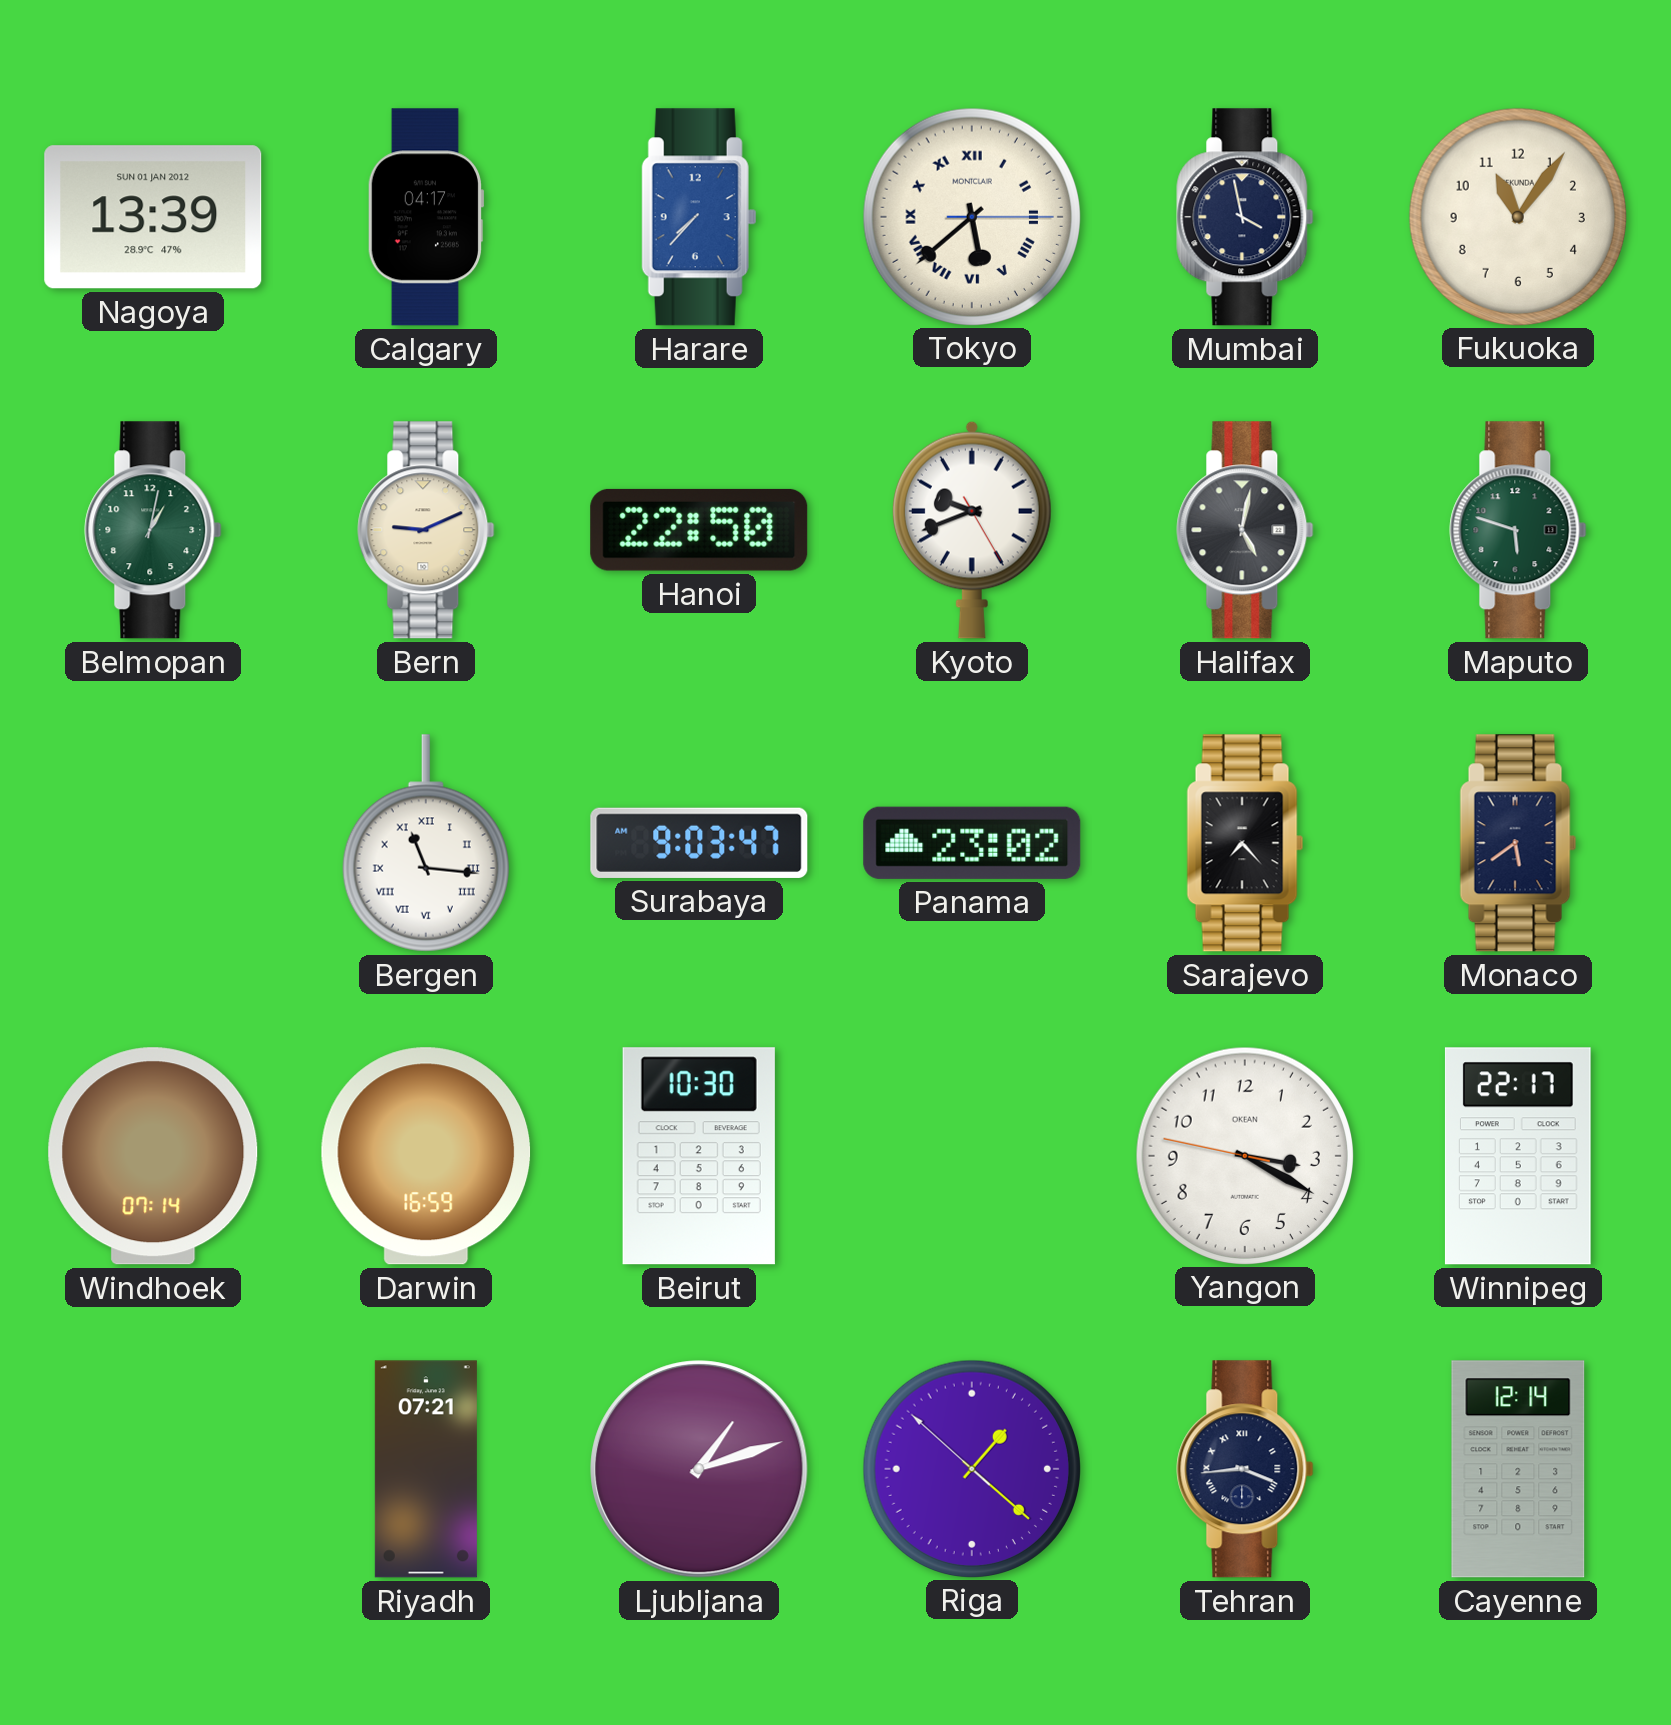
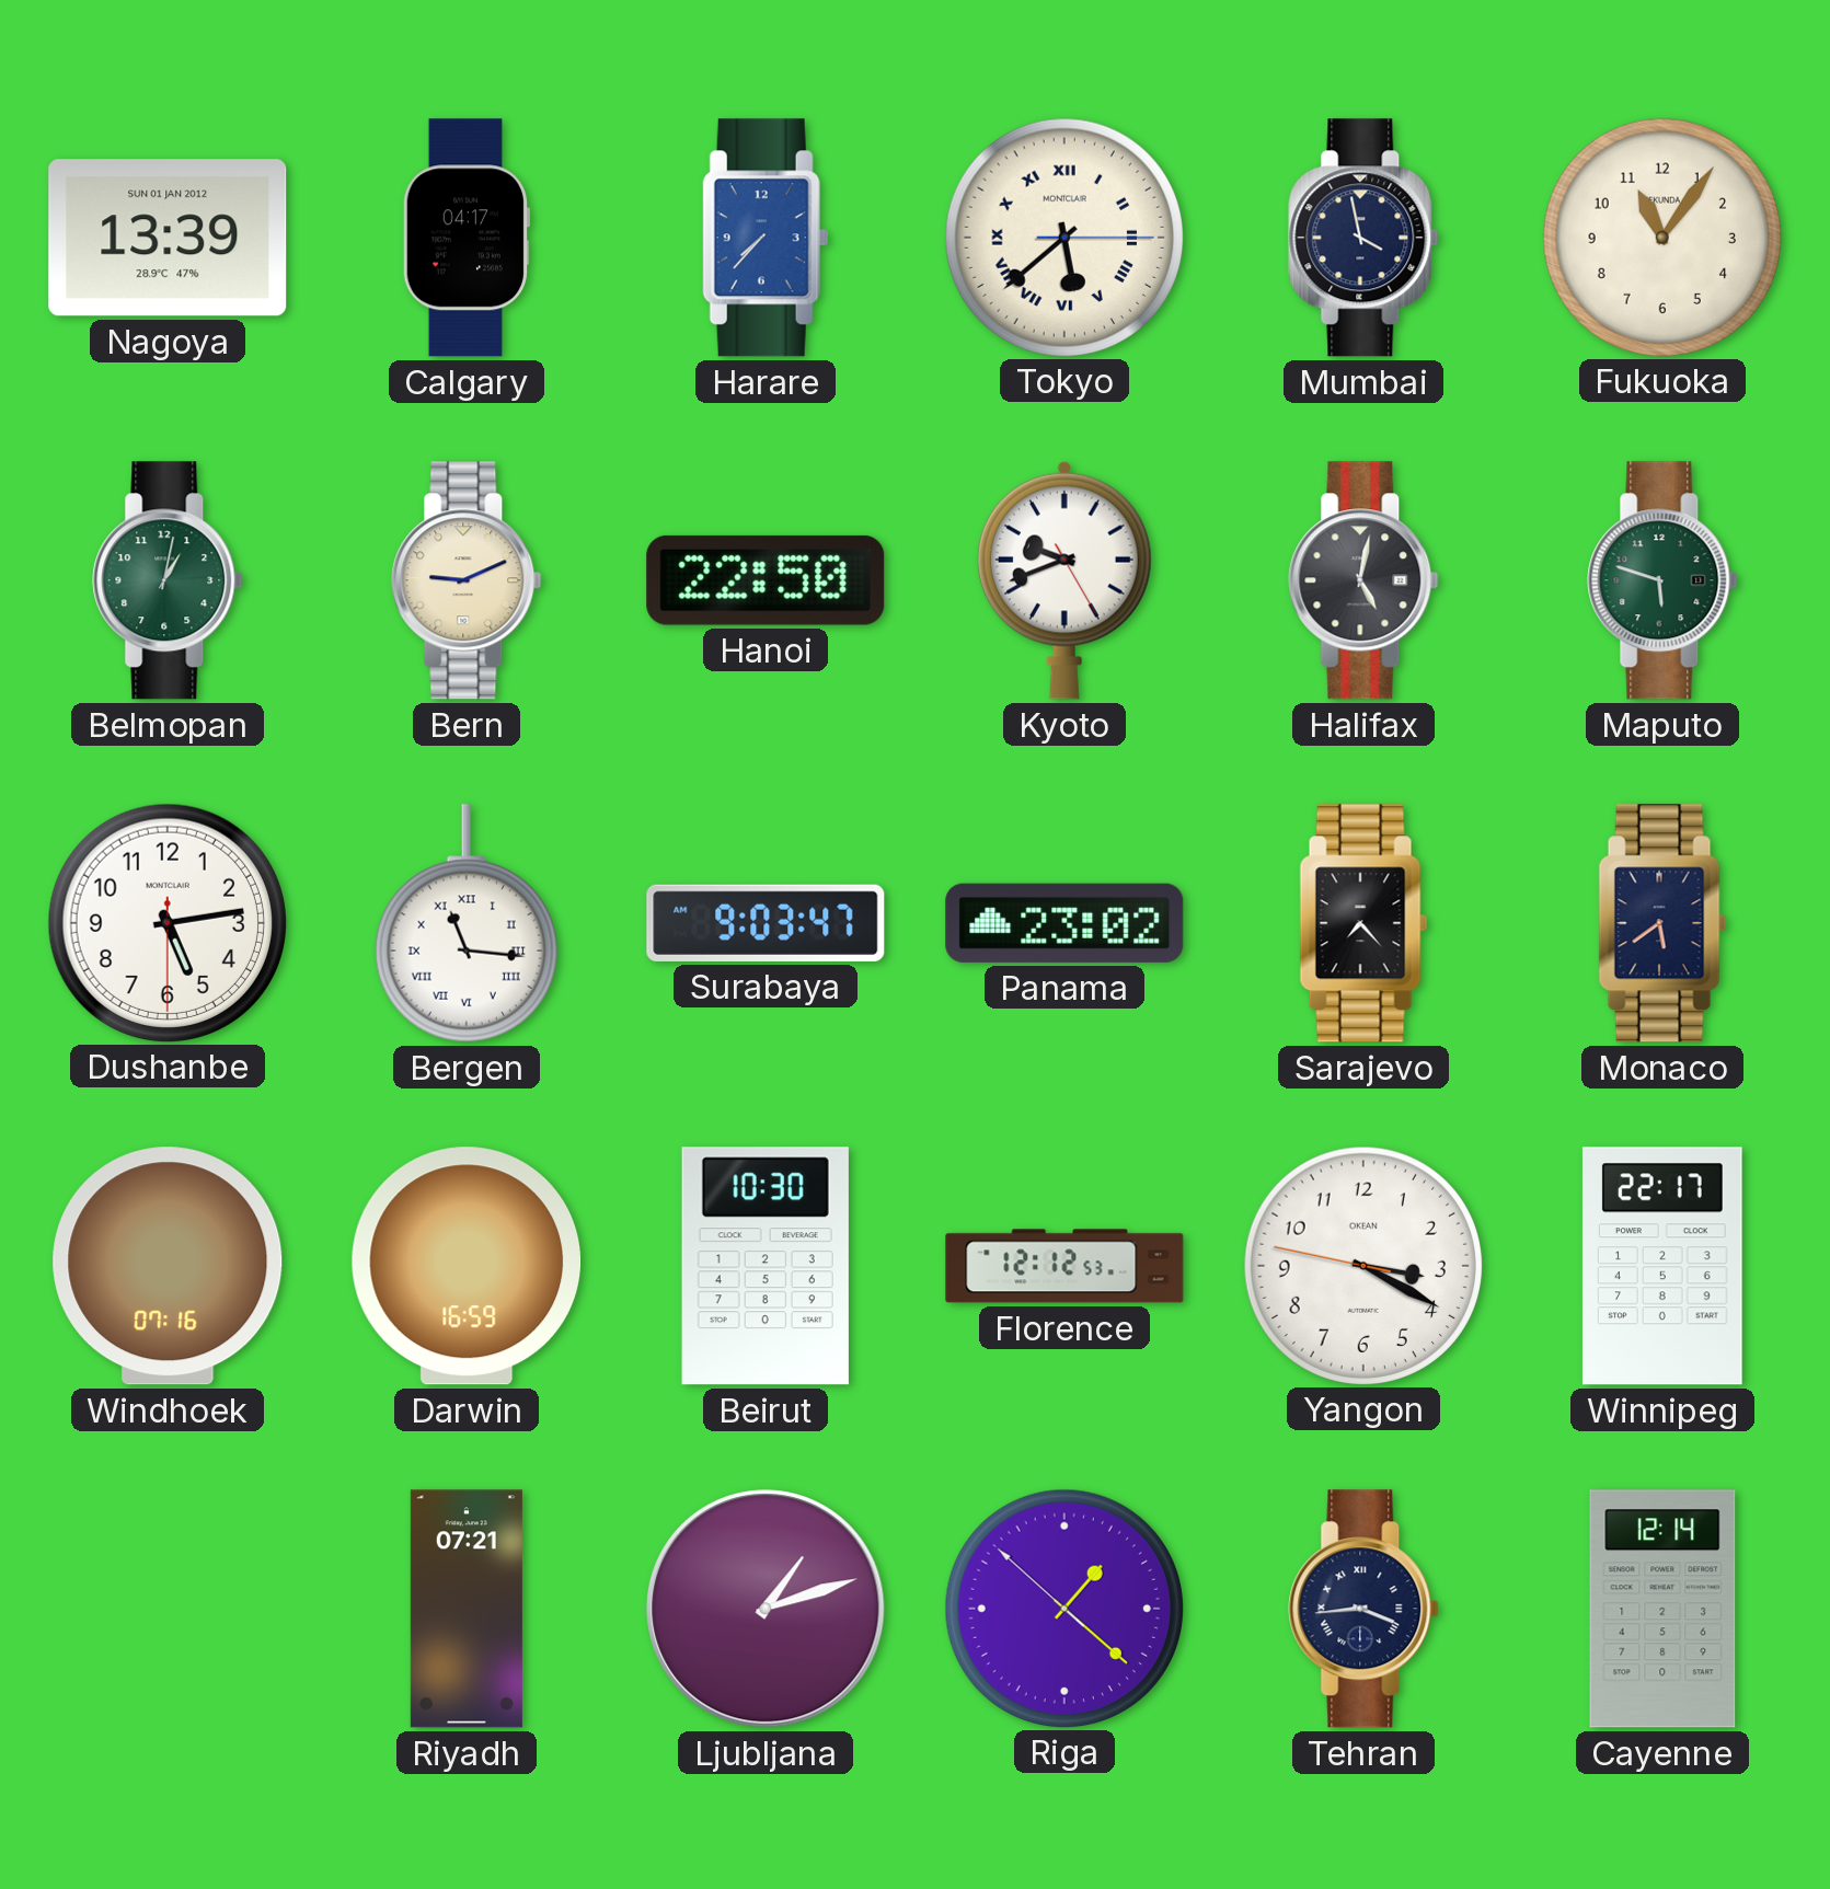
Dushanbe: none -> 5:13
Windhoek: 07:14 -> 07:16
Florence: none -> 12:12
